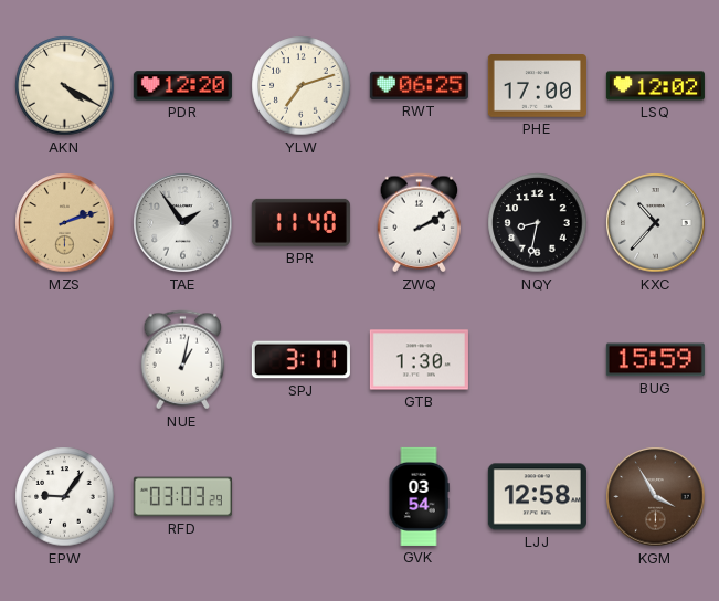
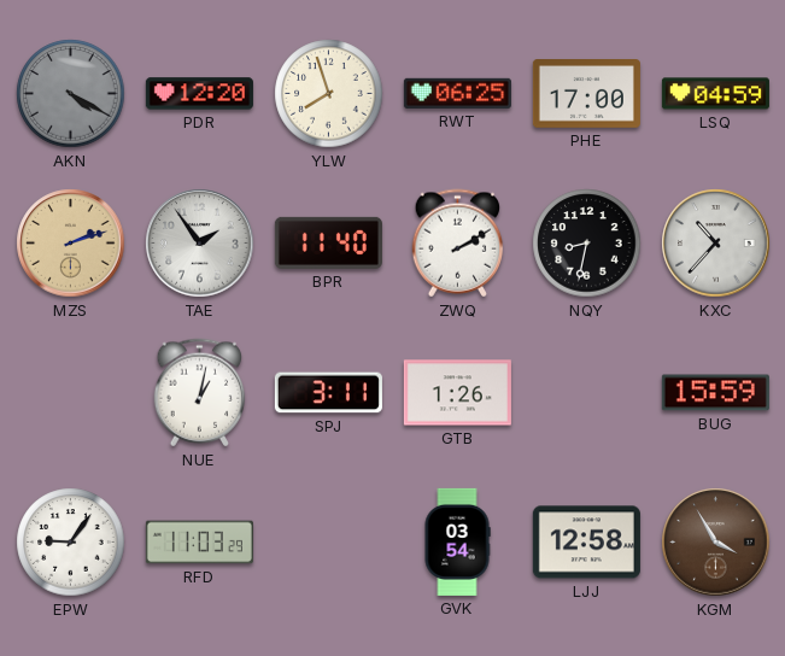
AKN dial: cream -> grey
YLW: 7:12 -> 7:57
LSQ: 12:02 -> 04:59
GTB: 1:30 -> 1:26
RFD: 03:03 -> 11:03
